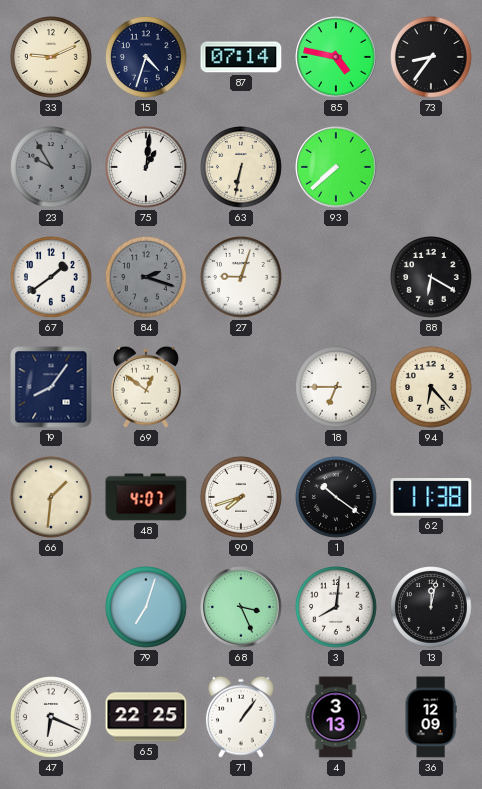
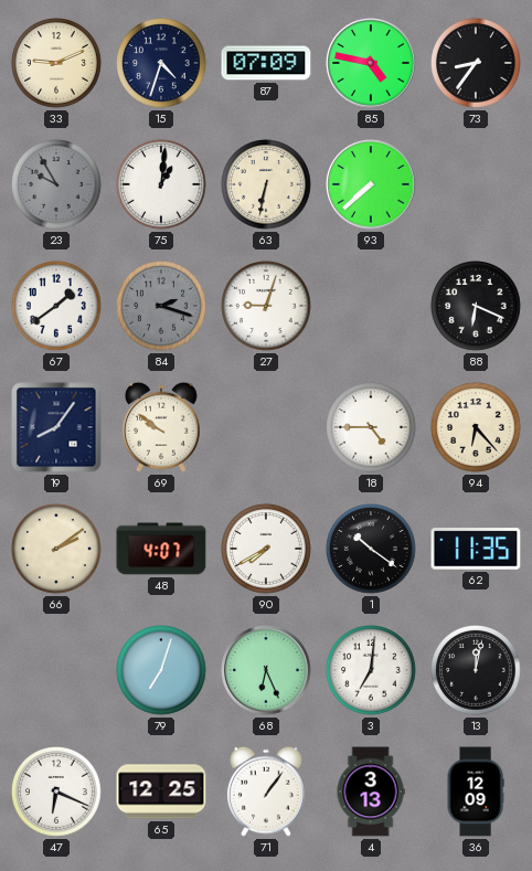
87: 07:14 -> 07:09
88: 6:20 -> 6:19
69: 12:51 -> 9:51
18: 6:45 -> 4:45
66: 1:31 -> 2:09
90: 7:42 -> 7:40
62: 11:38 -> 11:35
68: 3:26 -> 6:26
3: 8:01 -> 7:01
65: 22:25 -> 12:25
